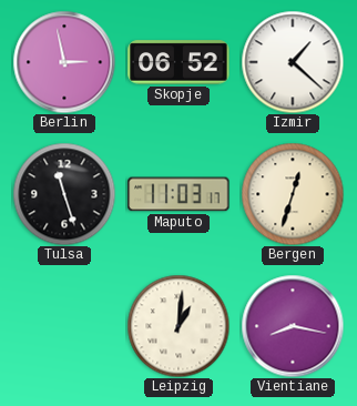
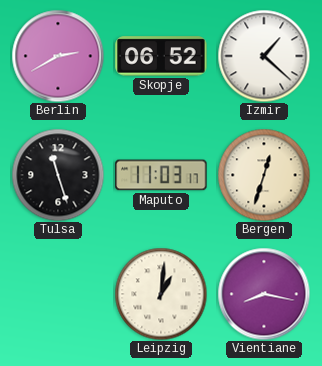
Berlin: 2:58 -> 2:40
